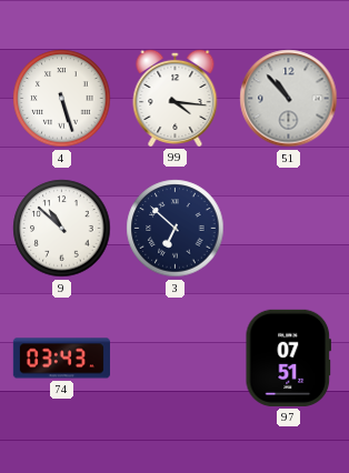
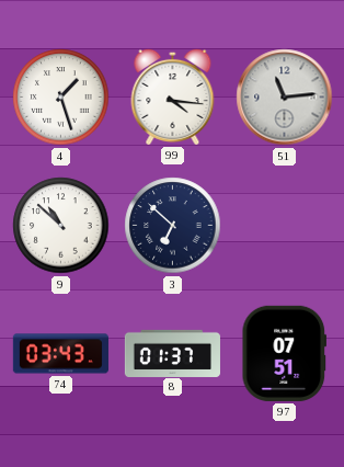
4: 5:27 -> 1:27
51: 10:53 -> 11:14
8: none -> 01:37
